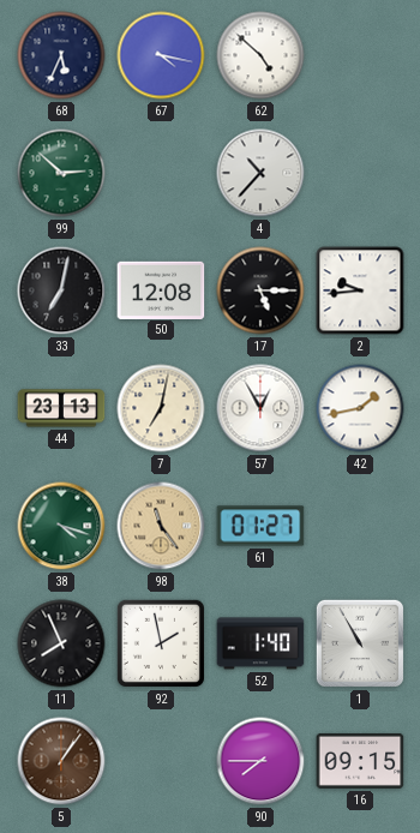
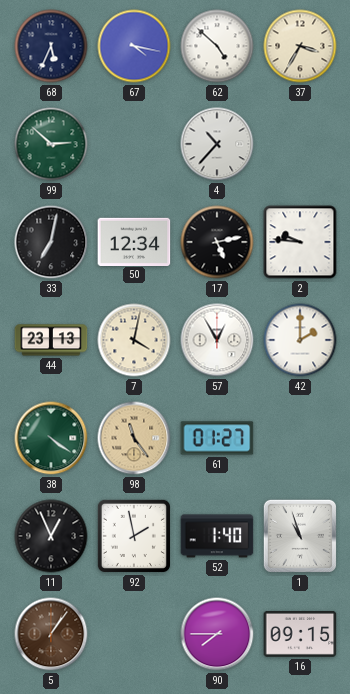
37: none -> 3:35
50: 12:08 -> 12:34
17: 5:15 -> 5:13
2: 9:44 -> 9:46
7: 7:02 -> 4:02
42: 1:43 -> 2:00
38: 4:18 -> 4:21
11: 7:56 -> 12:56
1: 10:55 -> 10:57
